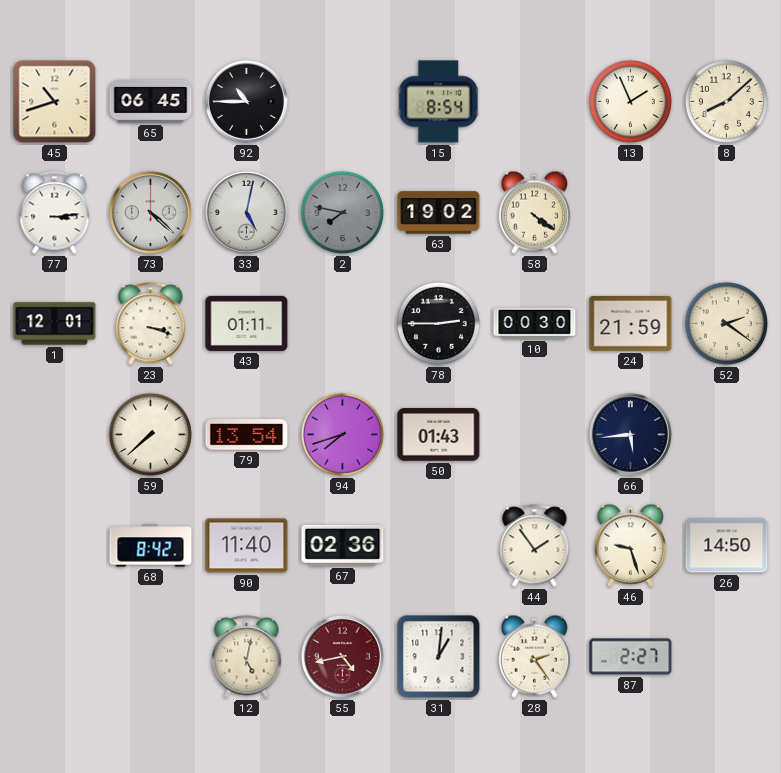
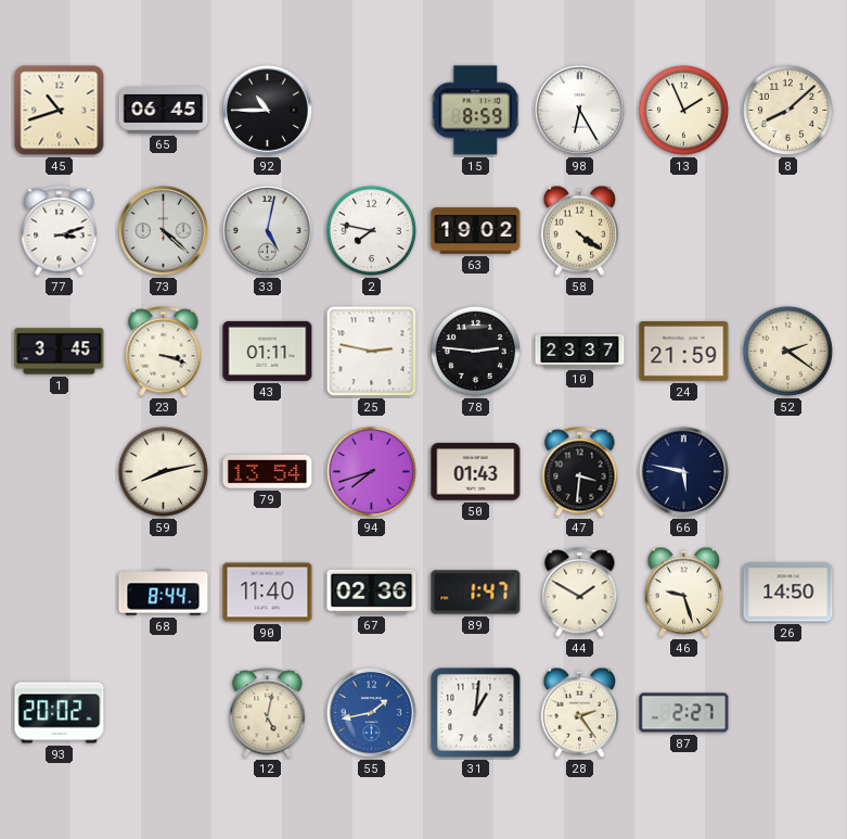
15: 8:54 -> 8:59
98: none -> 6:25
77: 3:14 -> 3:12
2 dial: grey -> white
1: 12:01 -> 3:45
25: none -> 2:47
78: 2:45 -> 2:46
10: 00:30 -> 23:37
59: 7:38 -> 8:13
47: none -> 3:31
66: 5:44 -> 5:47
68: 8:42 -> 8:44
89: none -> 1:47
44: 1:54 -> 1:50
93: none -> 20:02
55: 4:43 -> 1:43
55 dial: burgundy -> blue
